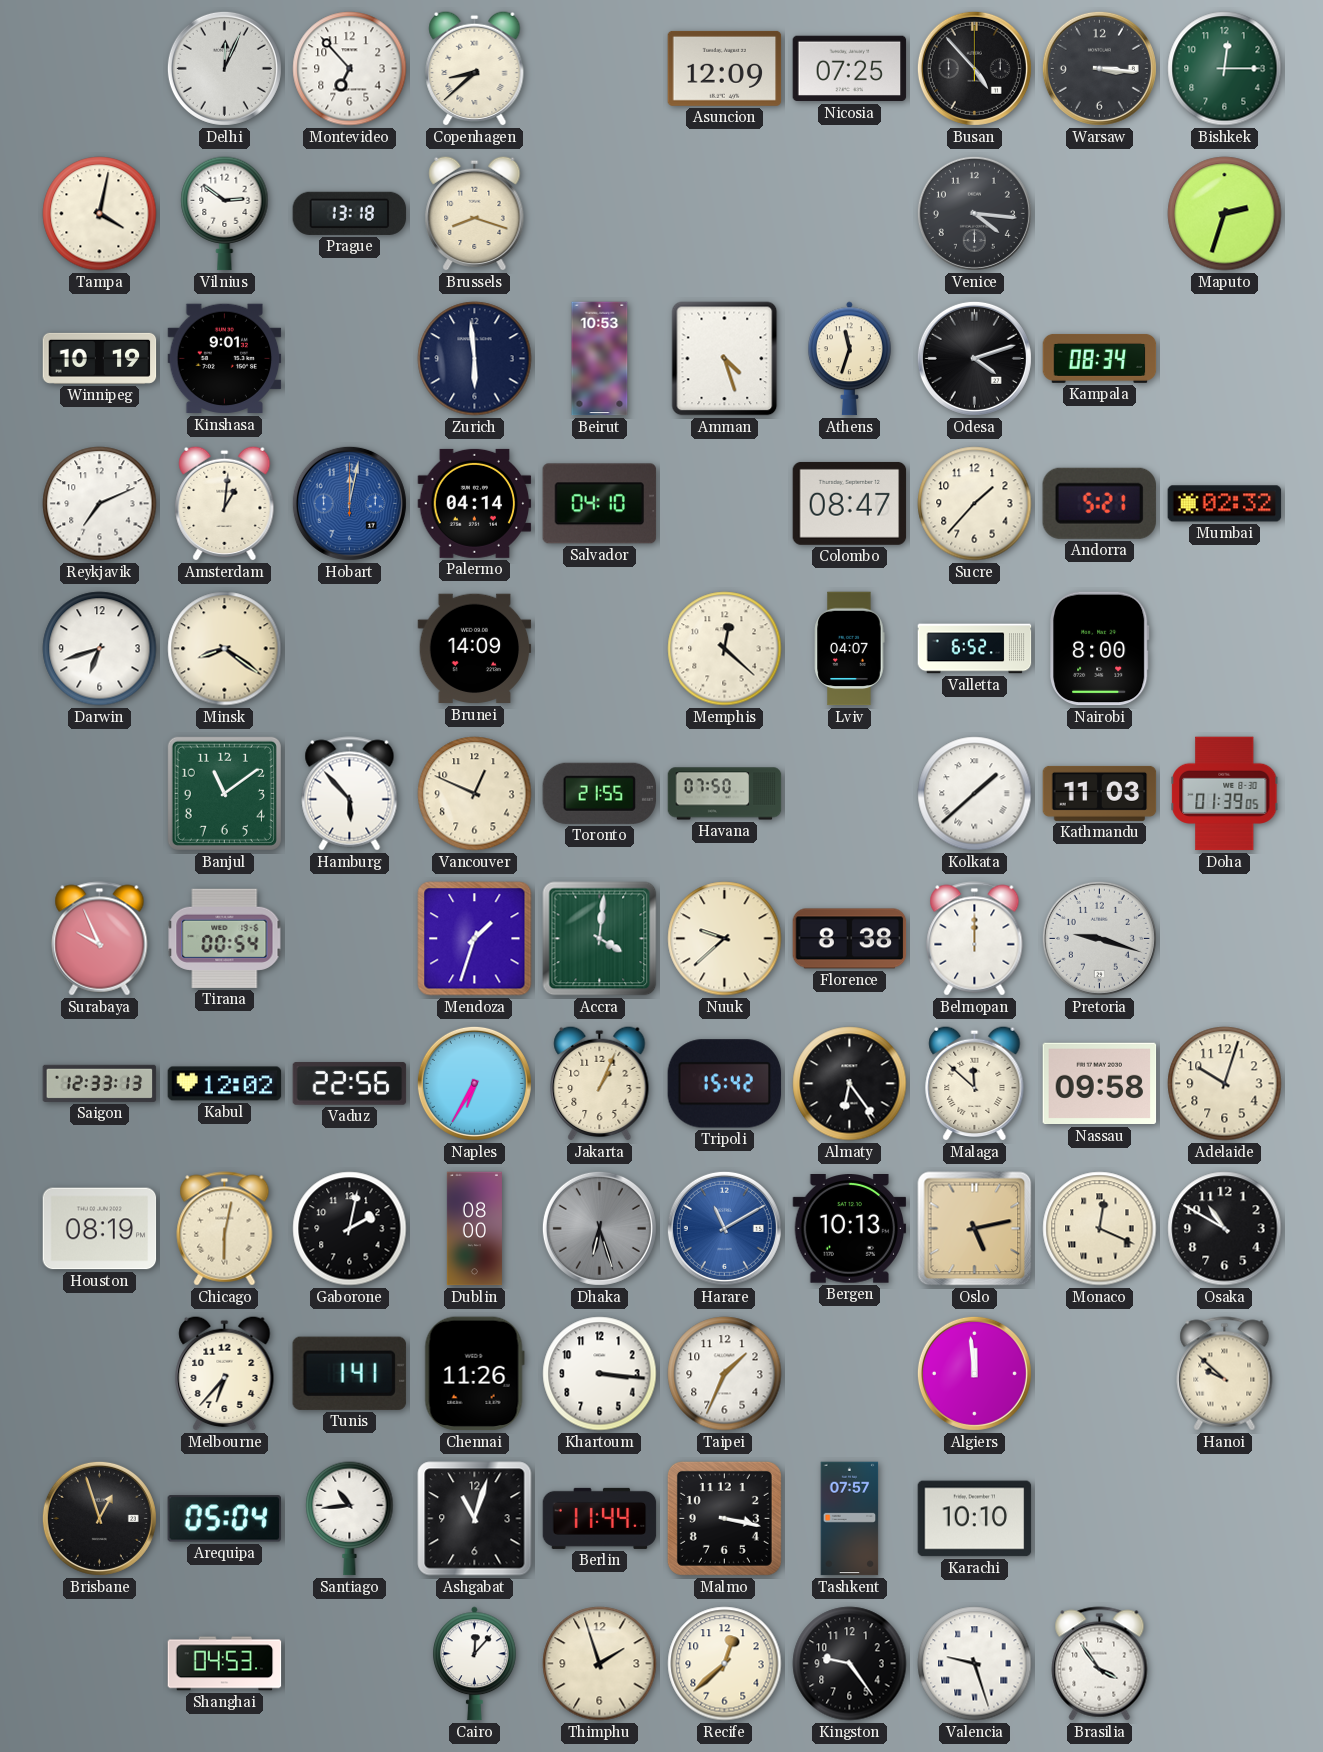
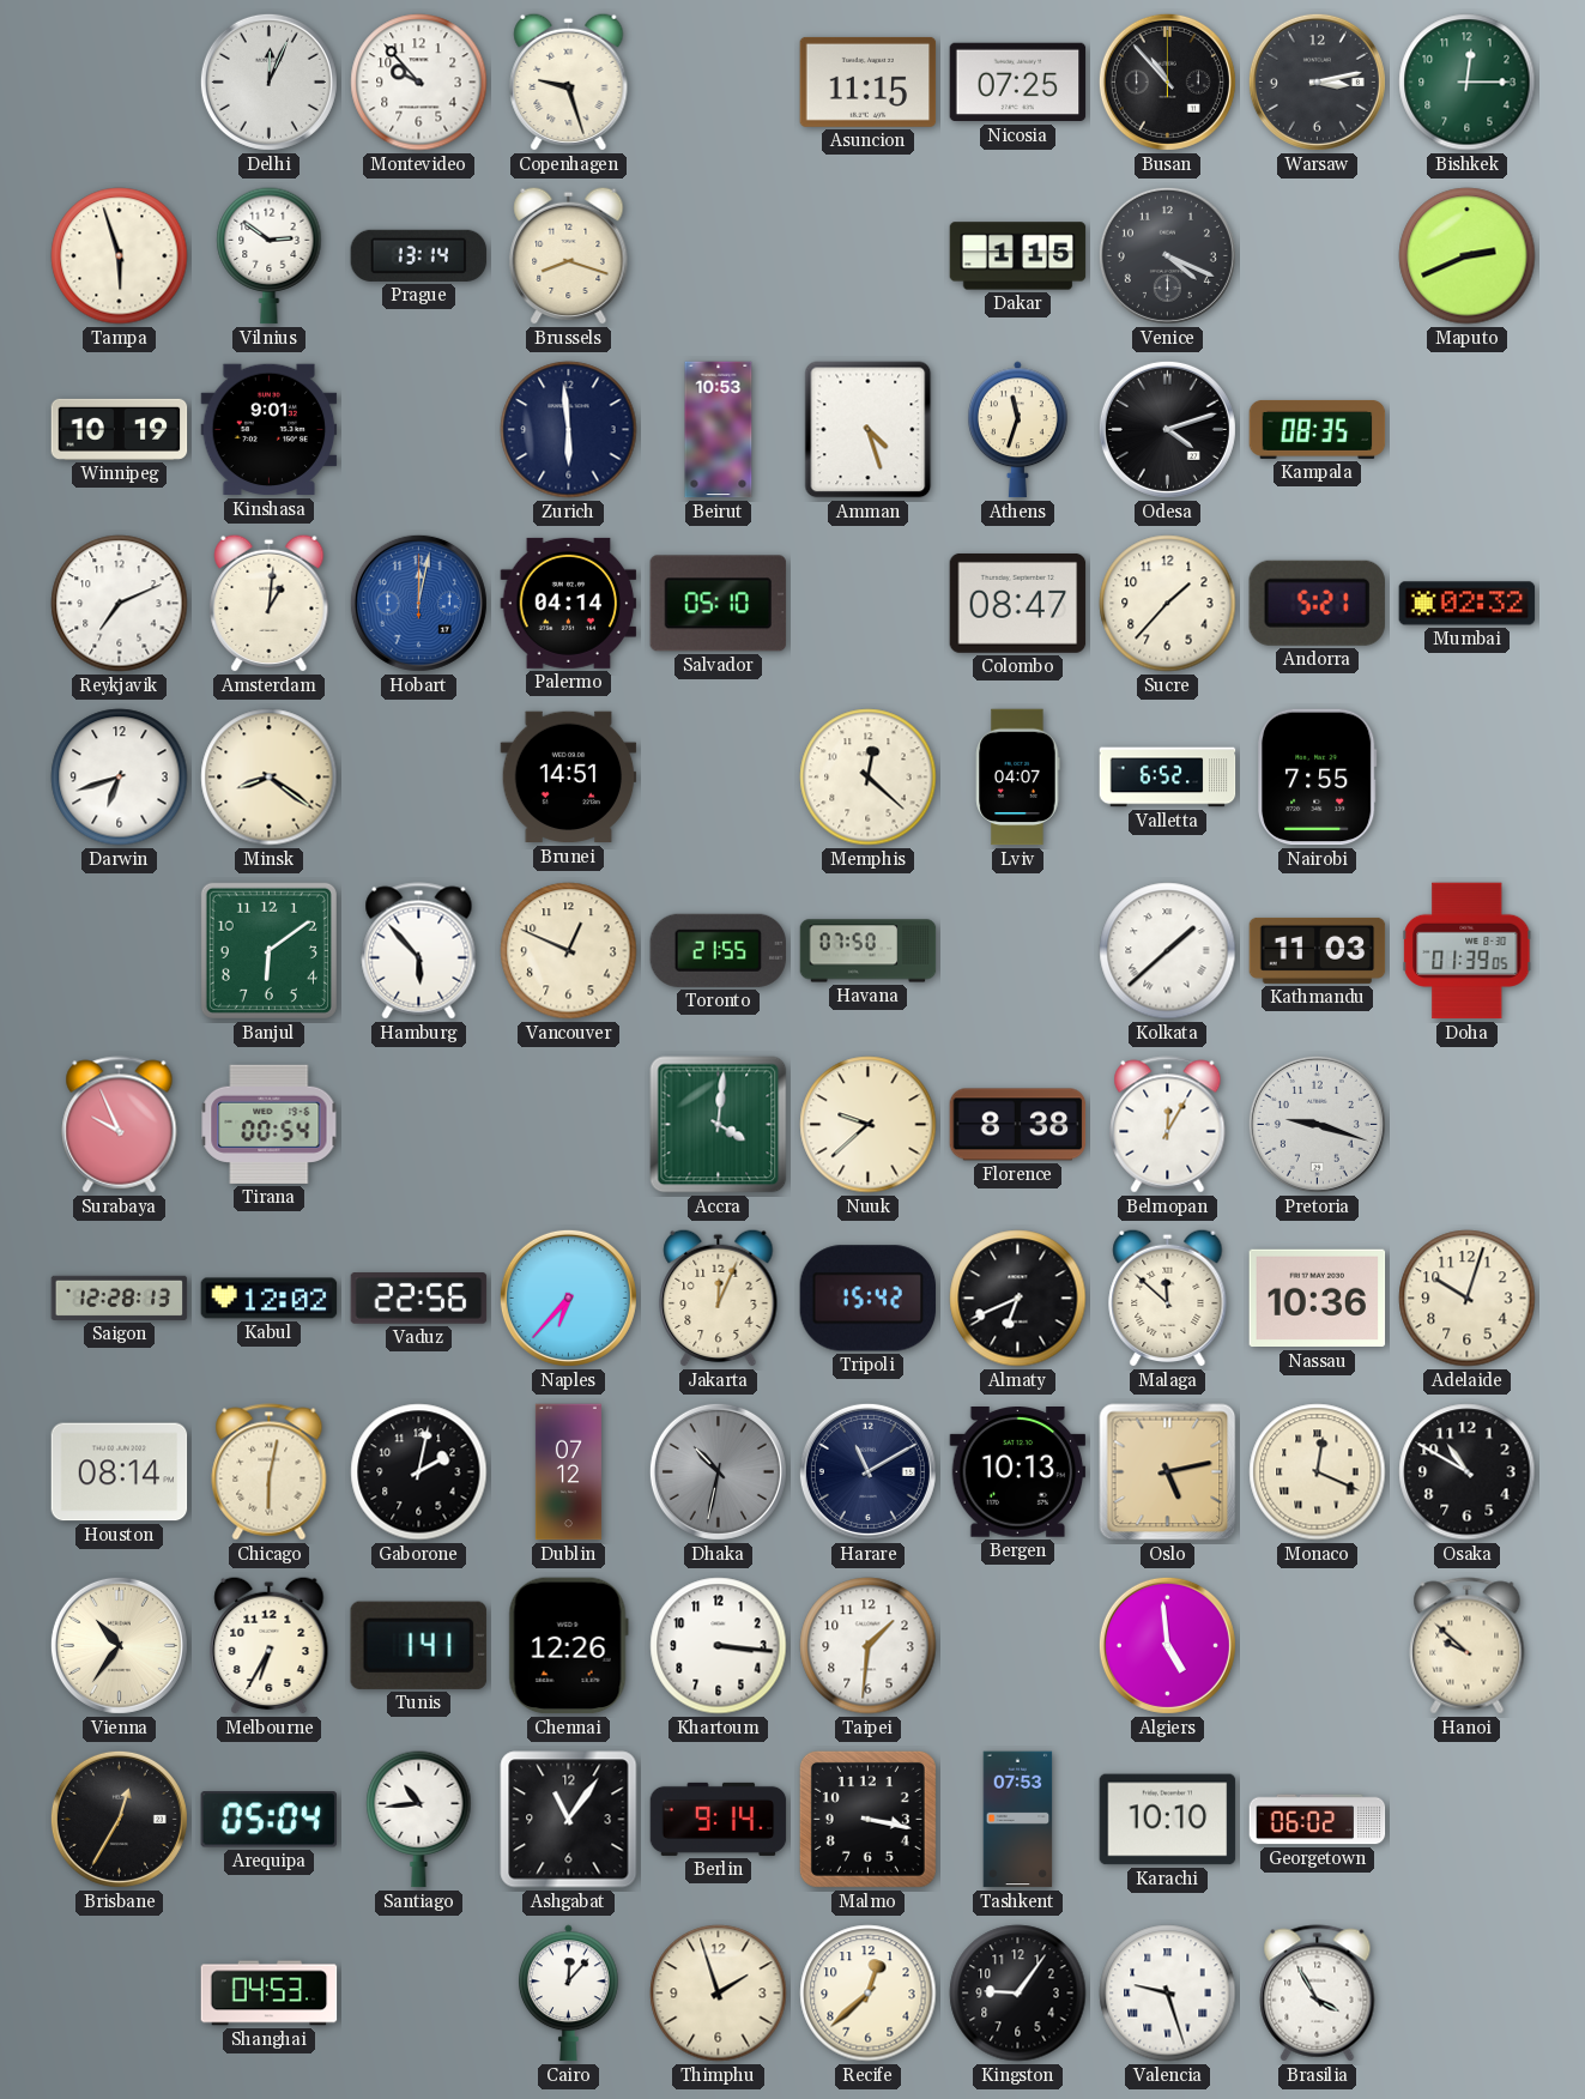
Montevideo: 6:53 -> 9:53
Copenhagen: 8:38 -> 9:27
Asuncion: 12:09 -> 11:15
Busan: 4:53 -> 10:53
Warsaw: 3:16 -> 3:13
Tampa: 4:02 -> 5:57
Prague: 13:18 -> 13:14
Dakar: none -> 1:15
Venice: 4:16 -> 4:19
Maputo: 2:33 -> 2:41
Kampala: 08:34 -> 08:35
Salvador: 04:10 -> 05:10
Brunei: 14:09 -> 14:51
Nairobi: 8:00 -> 7:55
Banjul: 11:09 -> 6:09
Mendoza: 1:33 -> none
Belmopan: 12:00 -> 12:05
Saigon: 12:33 -> 12:28
Naples: 6:35 -> 6:37
Jakarta: 1:04 -> 12:04
Almaty: 6:24 -> 6:41
Nassau: 09:58 -> 10:36
Houston: 08:19 -> 08:14
Dublin: 08:00 -> 07:12
Dhaka: 6:27 -> 10:32
Harare dial: blue -> navy
Vienna: none -> 10:36
Melbourne: 6:37 -> 6:35
Chennai: 11:26 -> 12:26
Taipei: 1:34 -> 1:31
Algiers: 11:59 -> 4:59
Brisbane: 12:57 -> 12:35
Ashgabat: 11:03 -> 11:06
Berlin: 11:44 -> 9:14
Tashkent: 07:57 -> 07:53
Georgetown: none -> 06:02
Kingston: 9:24 -> 9:06
Brasilia: 3:54 -> 3:55
